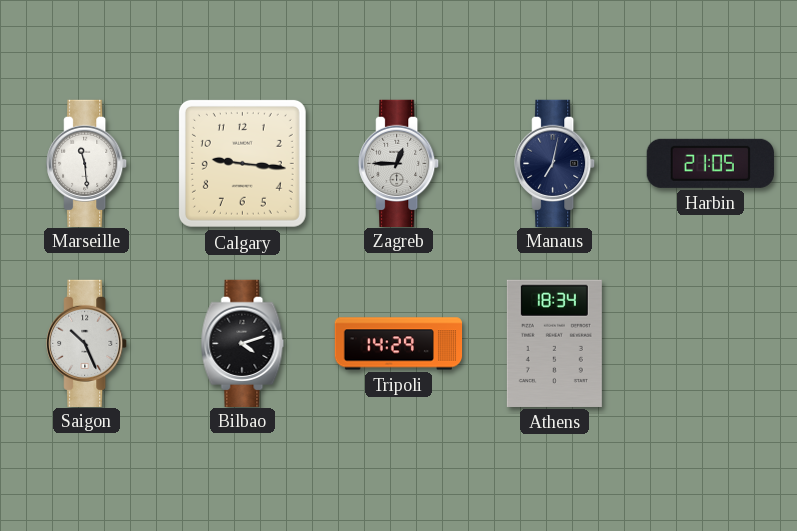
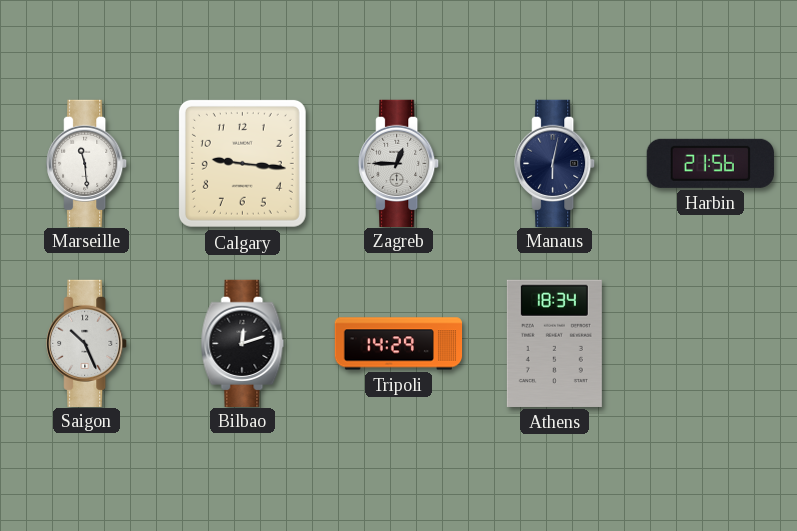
Manaus: 7:02 -> 6:02
Harbin: 21:05 -> 21:56
Bilbao: 4:12 -> 12:12
